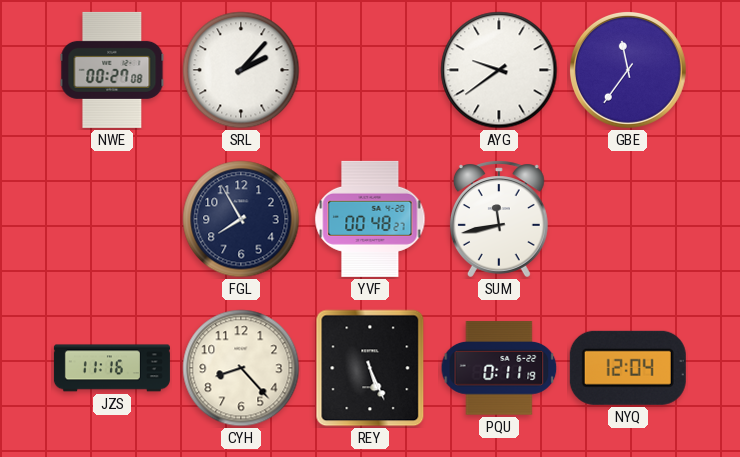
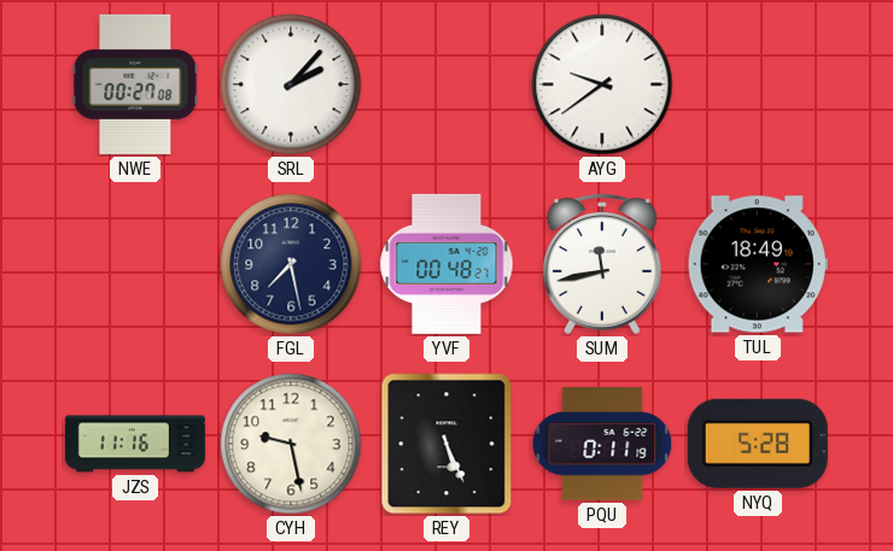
GBE: 11:36 -> none
FGL: 7:55 -> 7:28
TUL: none -> 18:49
CYH: 8:23 -> 9:28
NYQ: 12:04 -> 5:28
